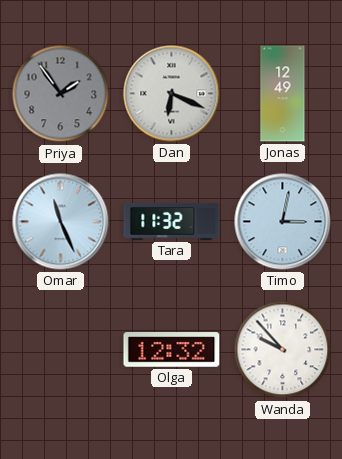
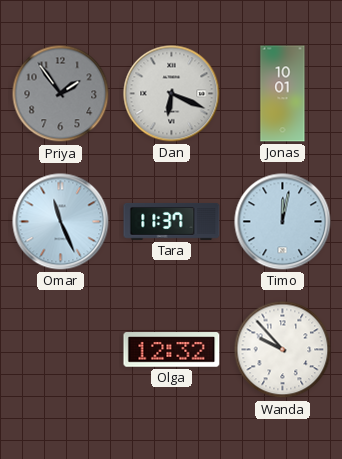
Jonas: 12:49 -> 10:01
Tara: 11:32 -> 11:37
Timo: 3:02 -> 12:02
